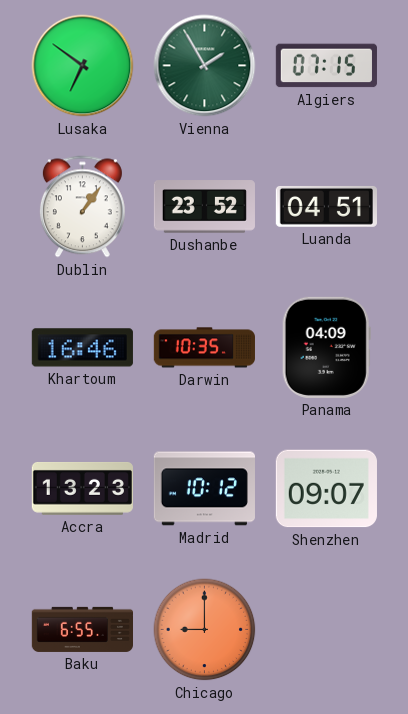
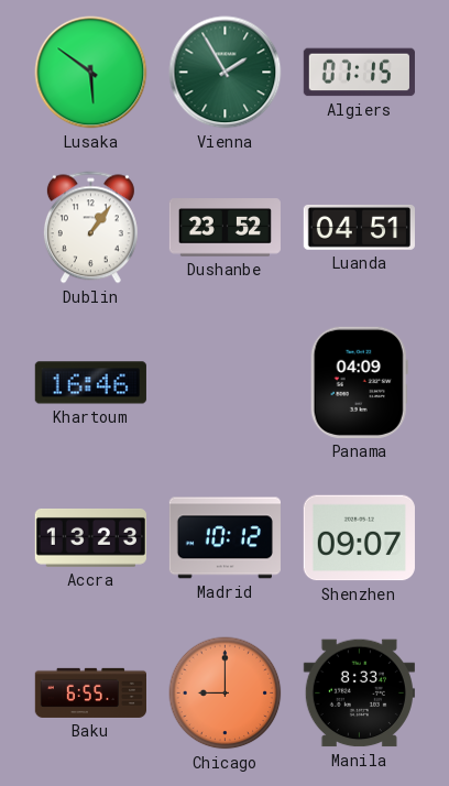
Lusaka: 6:51 -> 5:51
Darwin: 10:35 -> none
Manila: none -> 8:33
